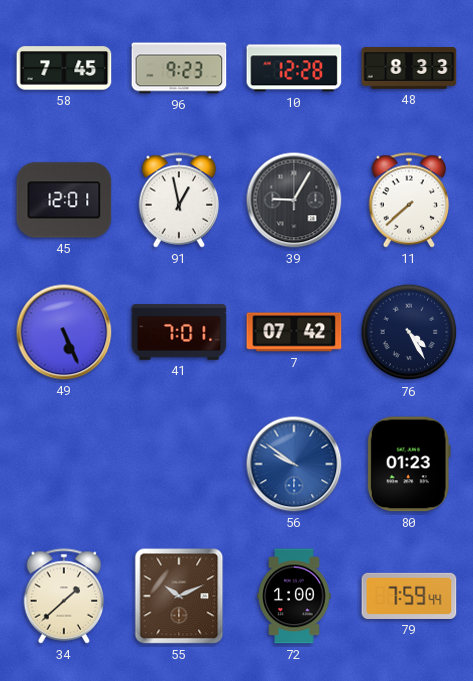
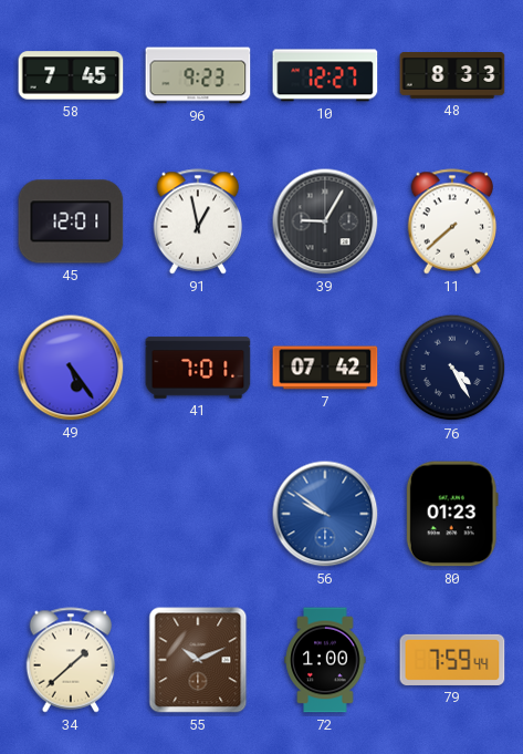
10: 12:28 -> 12:27
49: 5:26 -> 5:24
